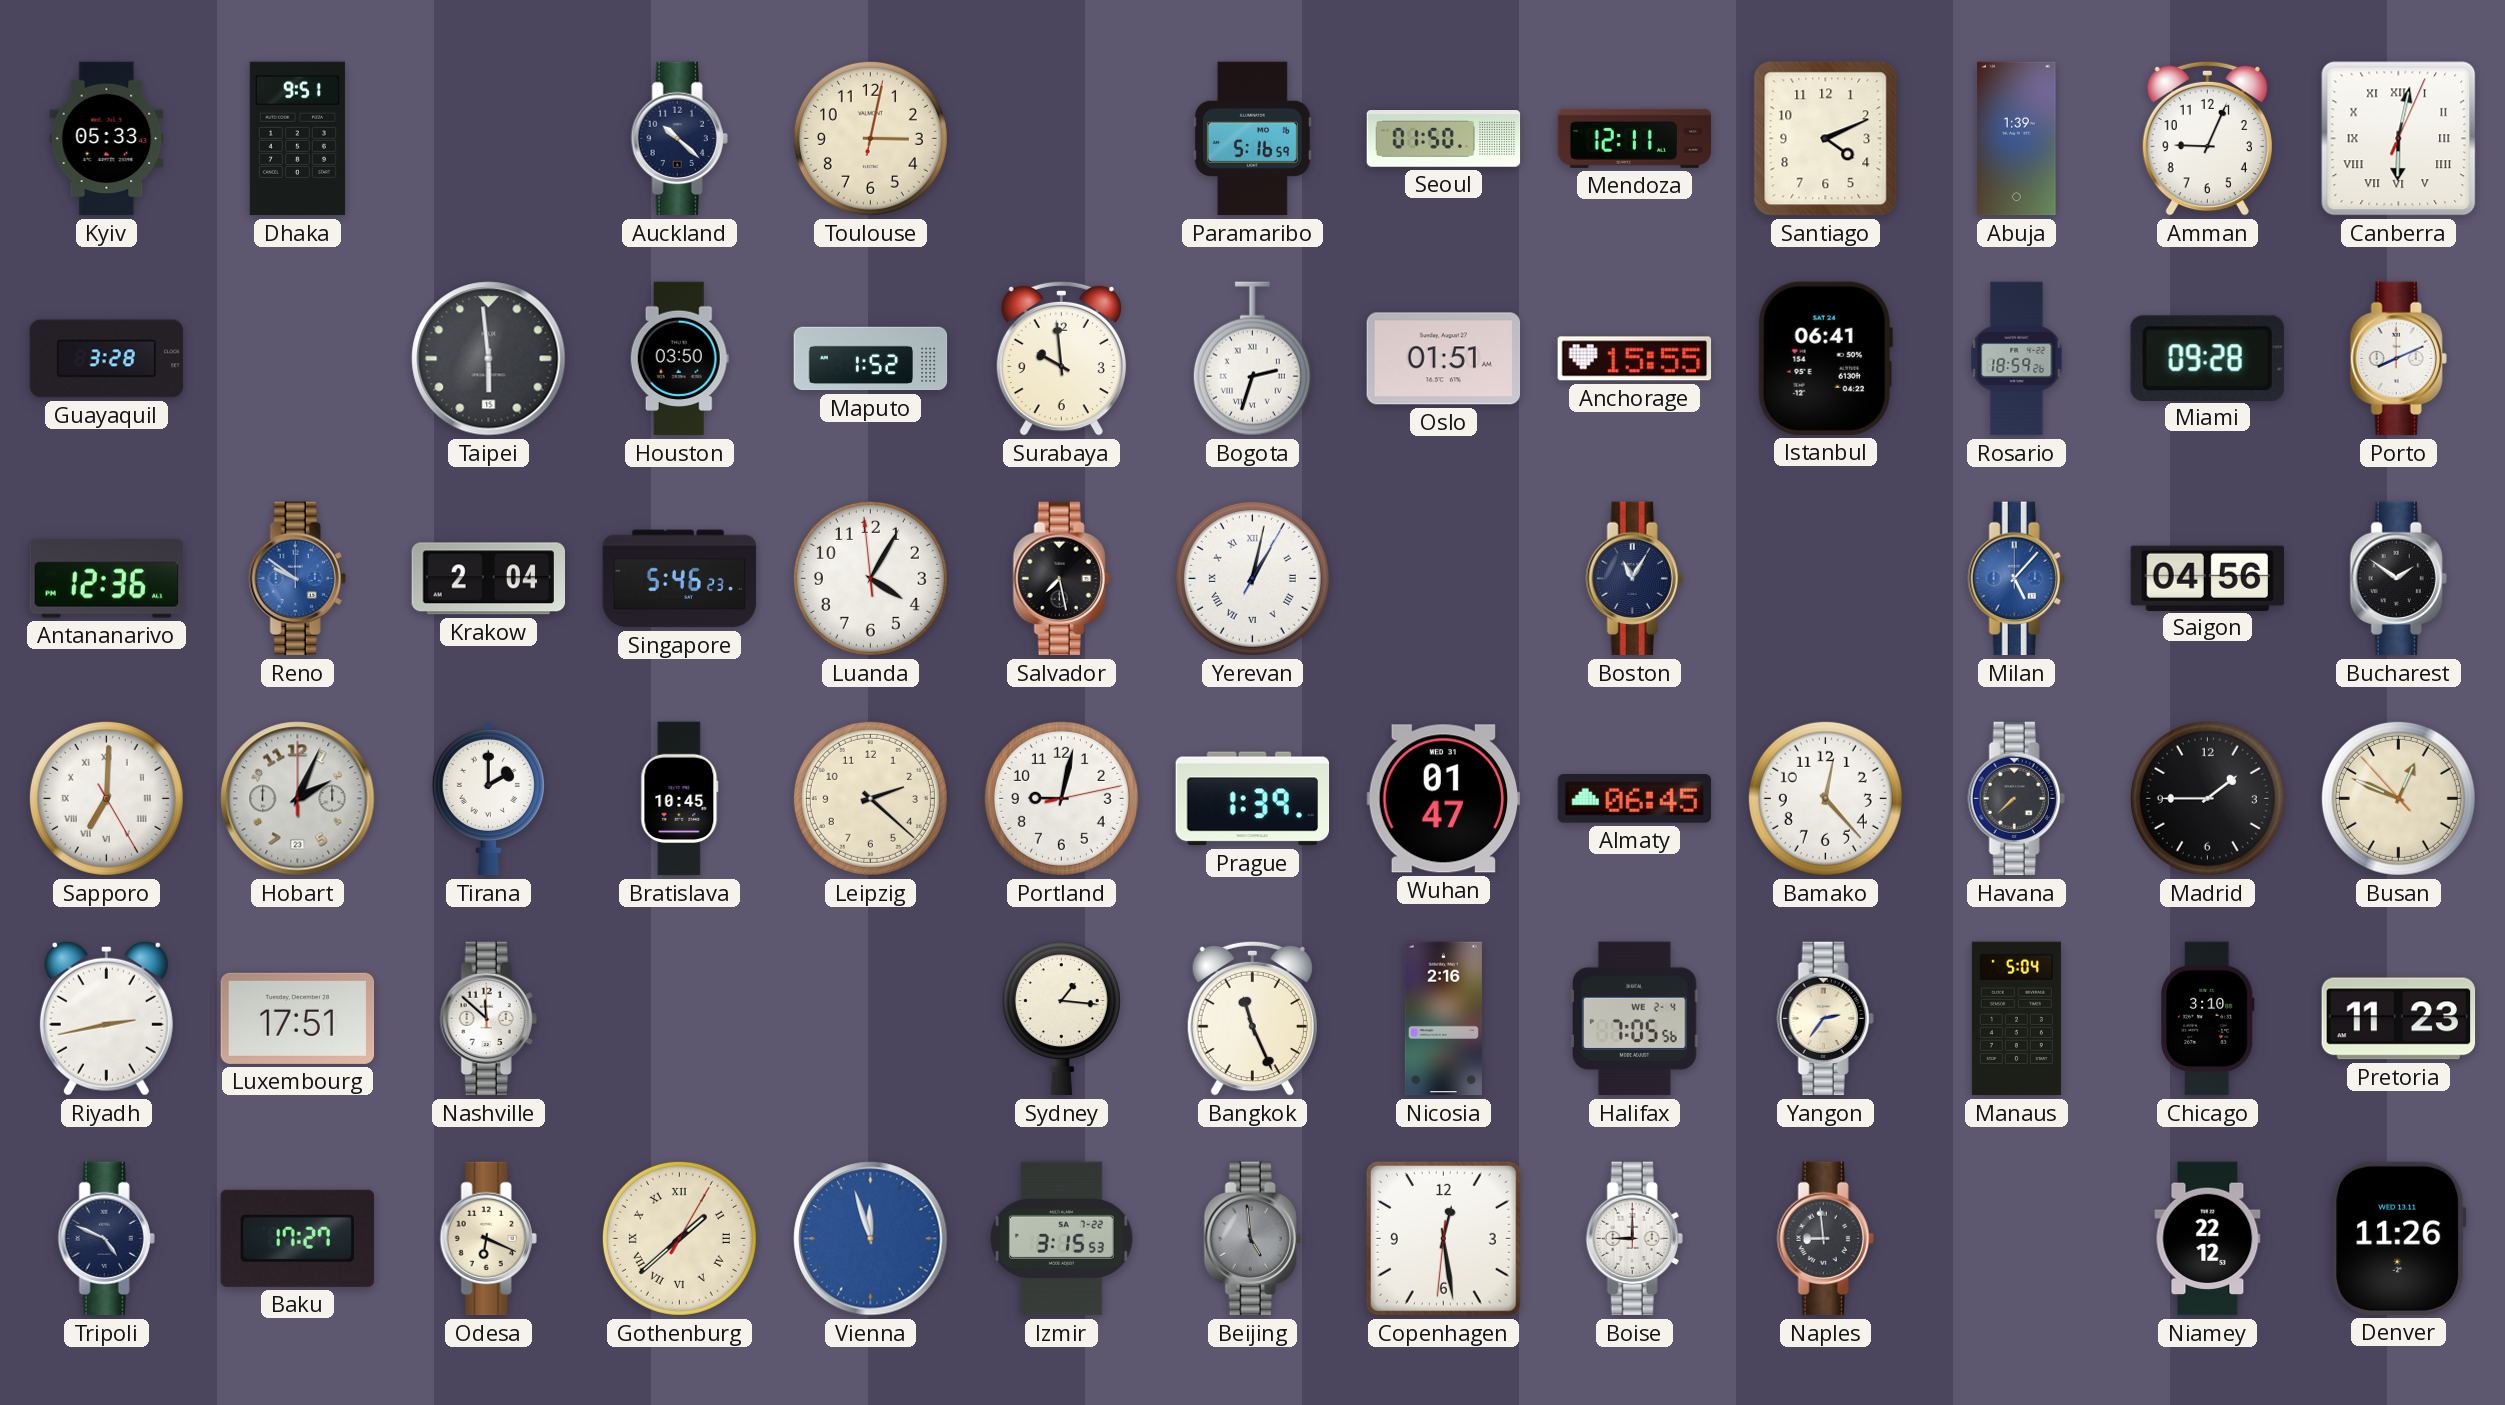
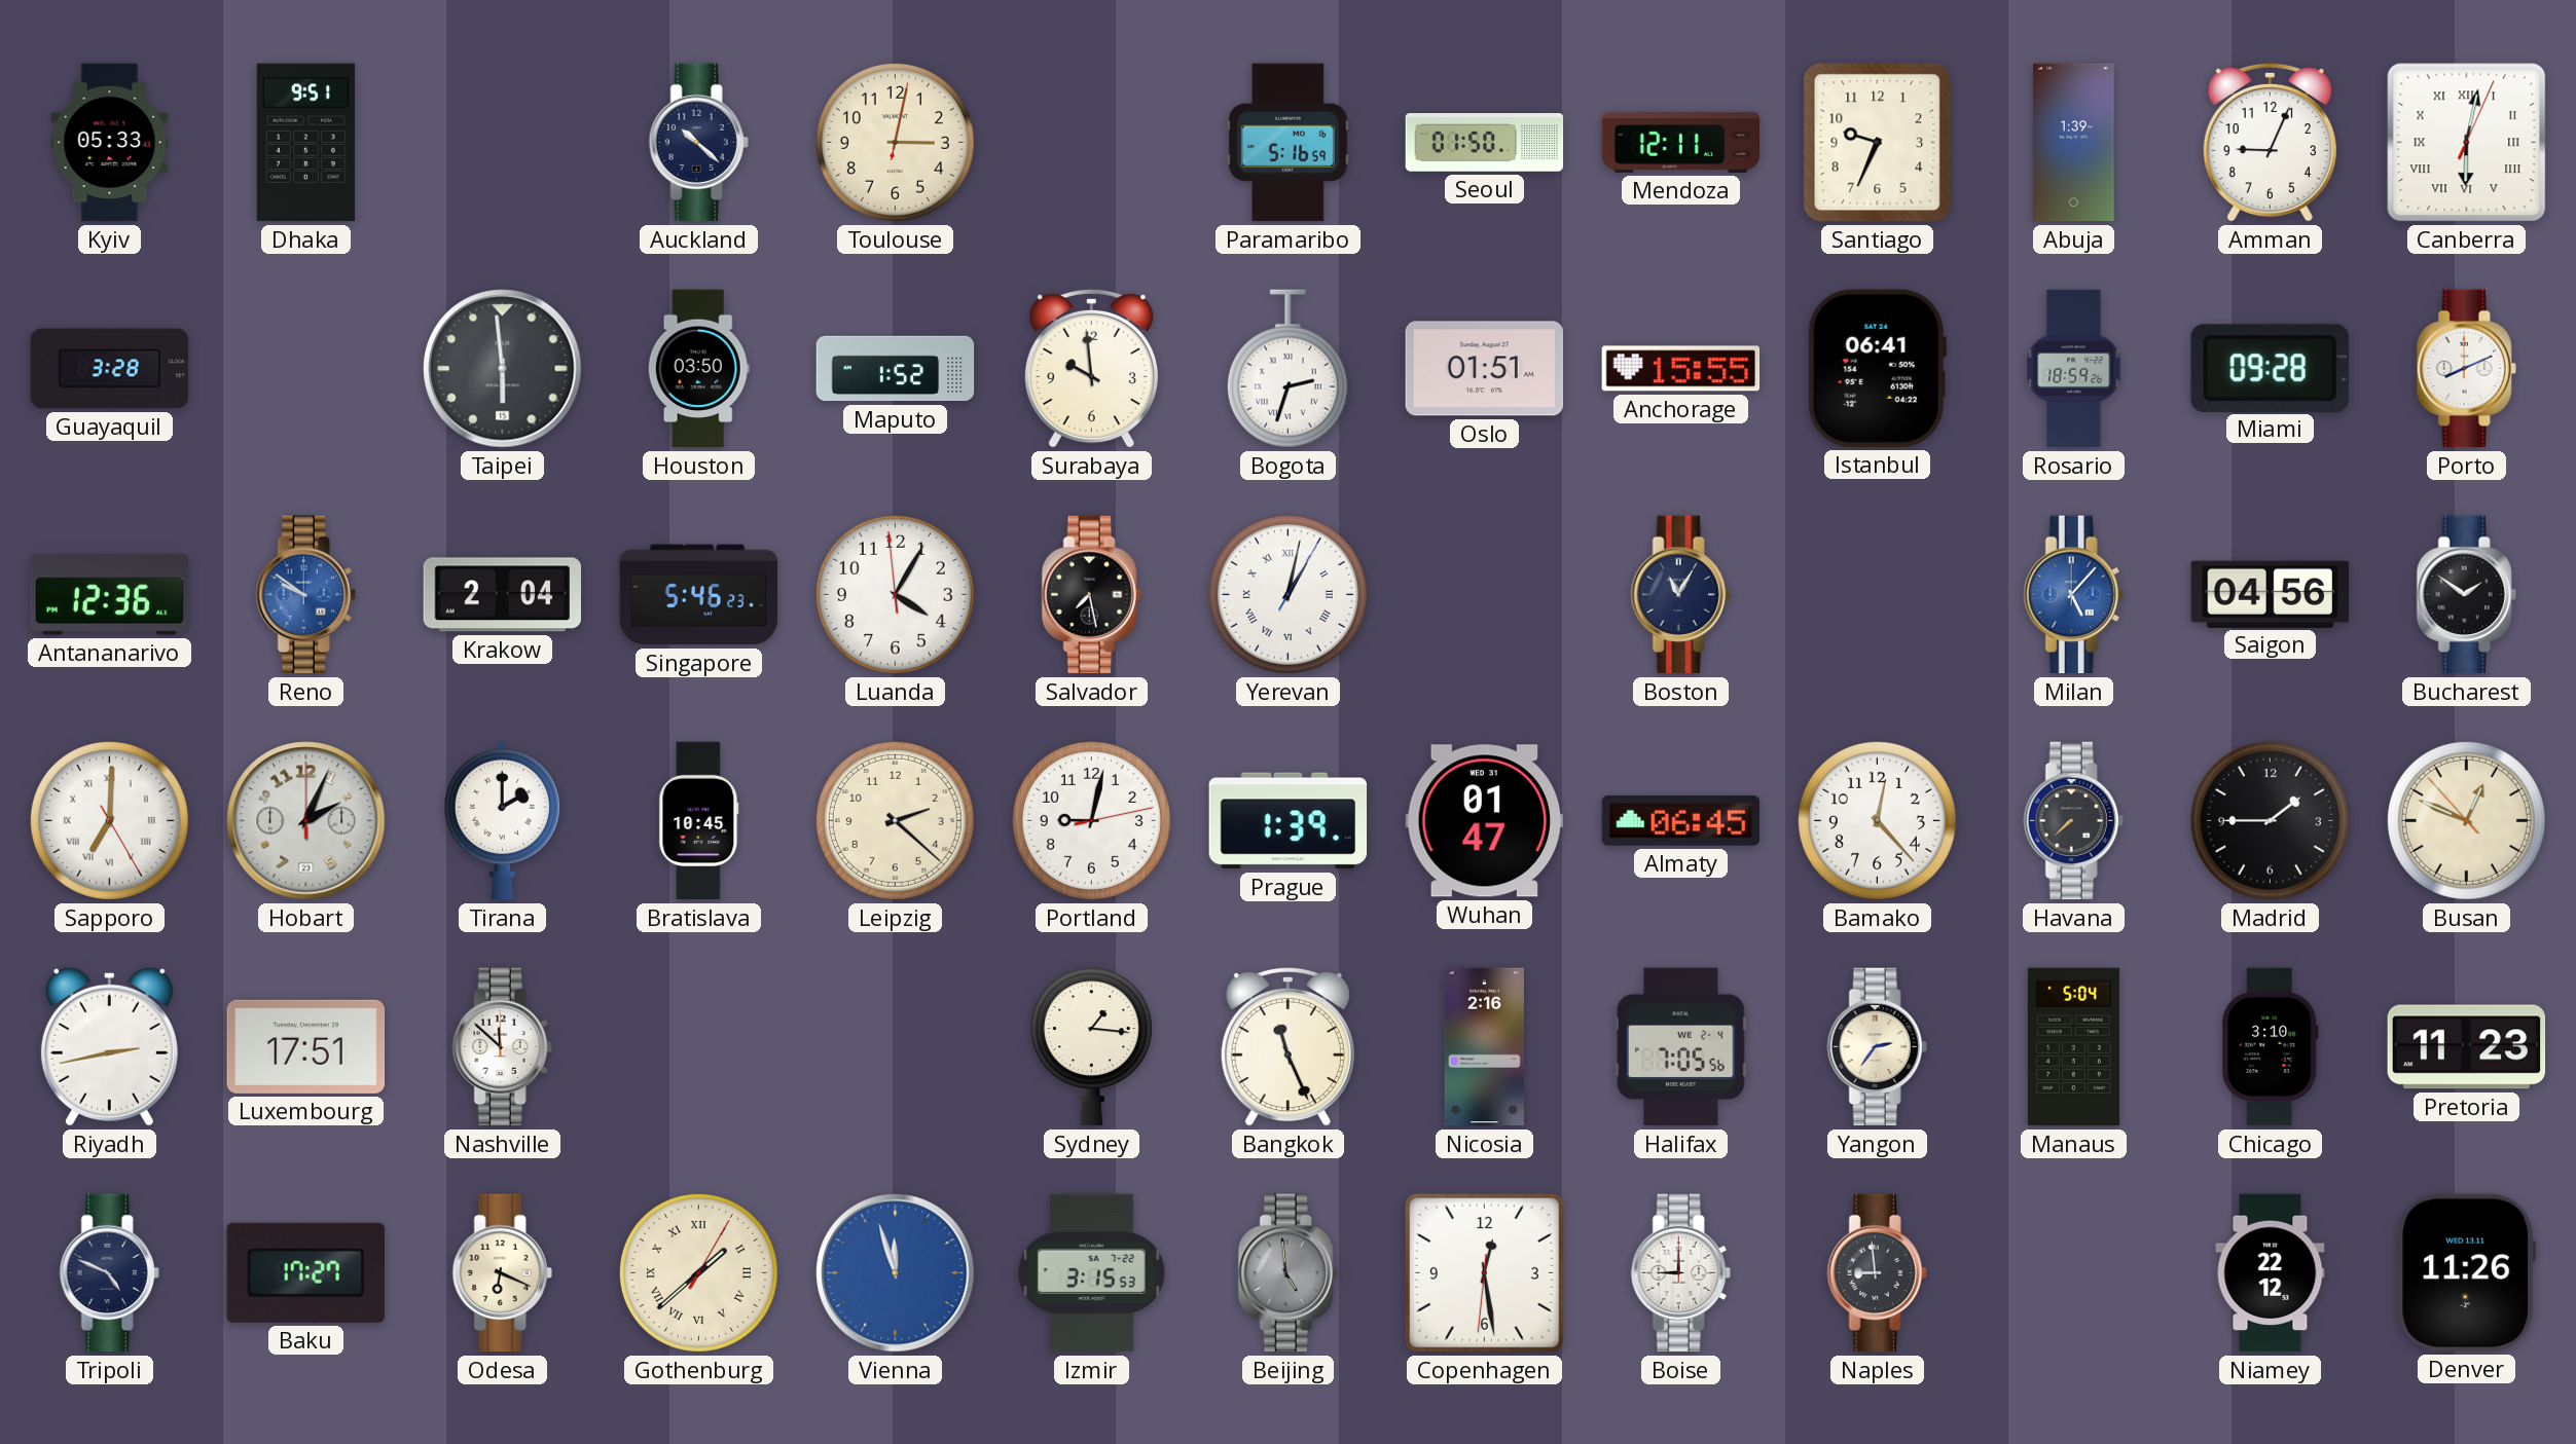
Santiago: 4:11 -> 9:34
